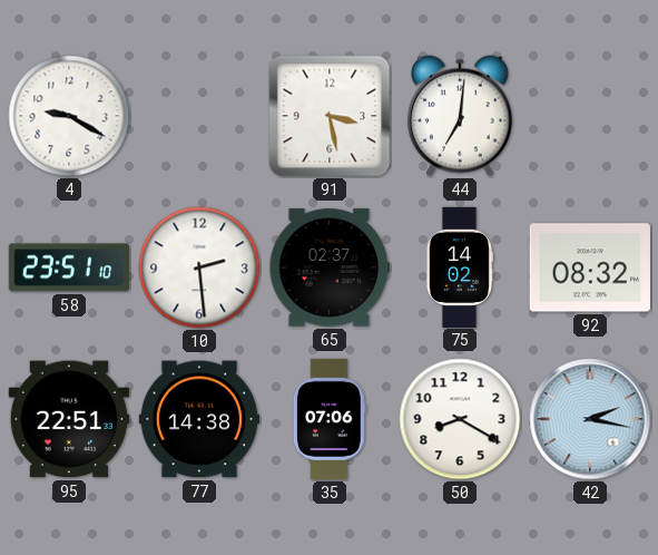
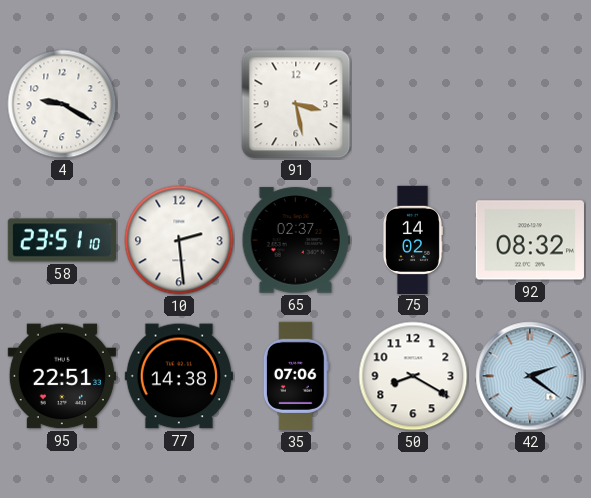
44: 7:01 -> none
42: 2:17 -> 2:21
